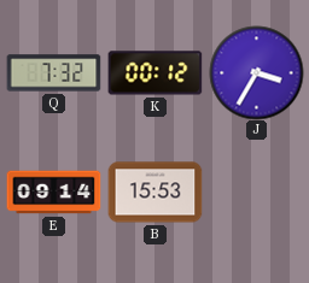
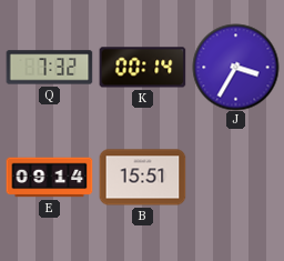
K: 00:12 -> 00:14
B: 15:53 -> 15:51
